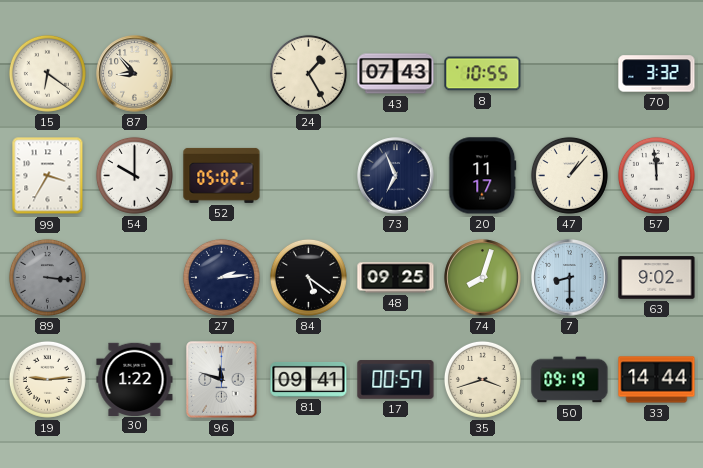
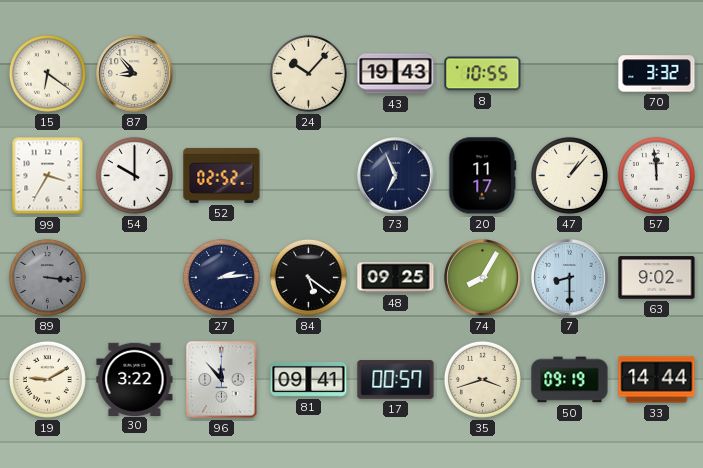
24: 1:25 -> 10:07
43: 07:43 -> 19:43
52: 05:02 -> 02:52
74: 8:03 -> 8:05
19: 9:14 -> 9:10
30: 1:22 -> 3:22
96: 11:48 -> 11:53
